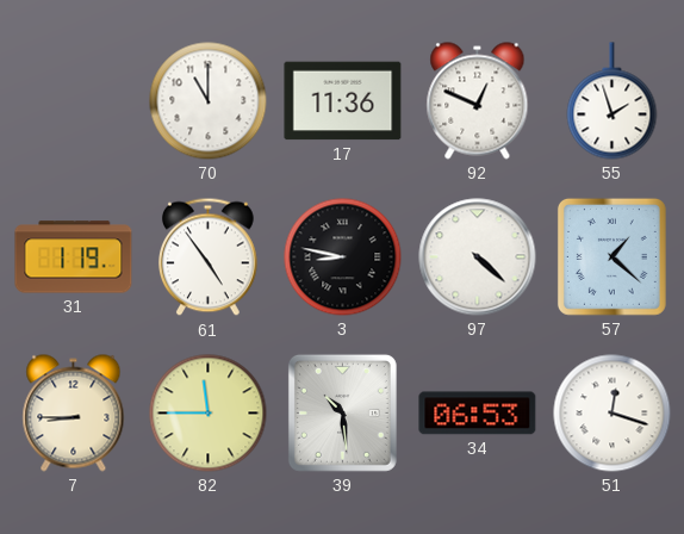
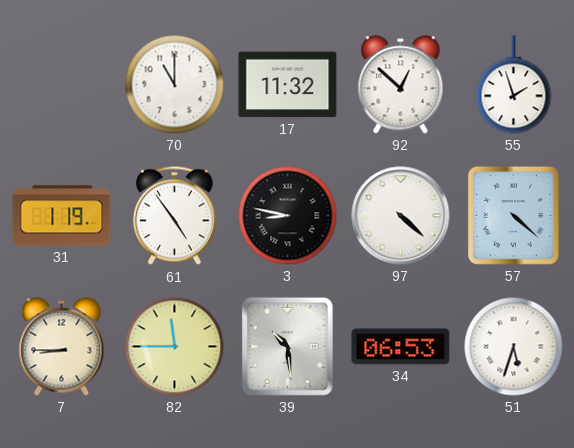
17: 11:36 -> 11:32
92: 12:49 -> 12:52
57: 1:22 -> 4:22
51: 12:18 -> 5:33
